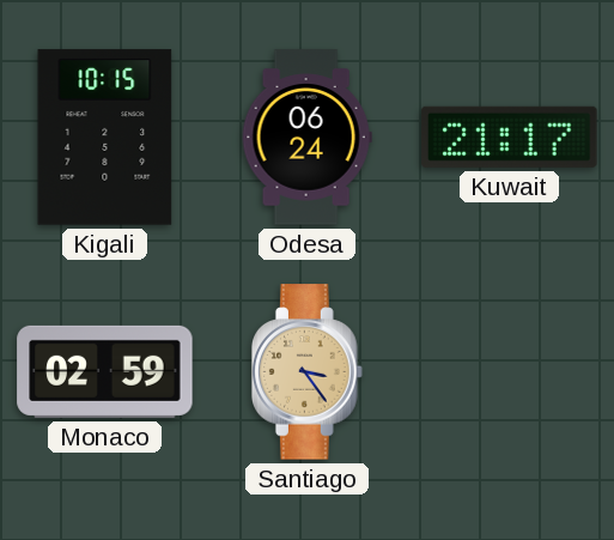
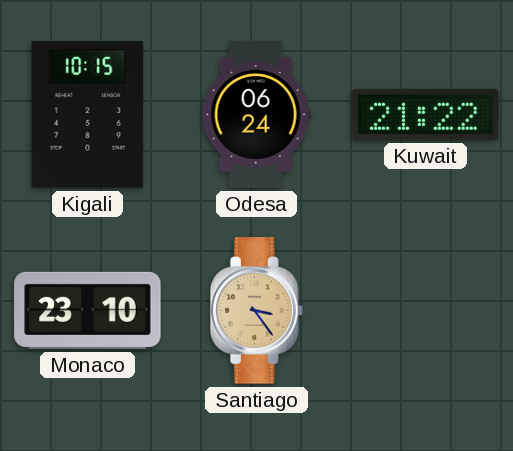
Kuwait: 21:17 -> 21:22
Monaco: 02:59 -> 23:10
